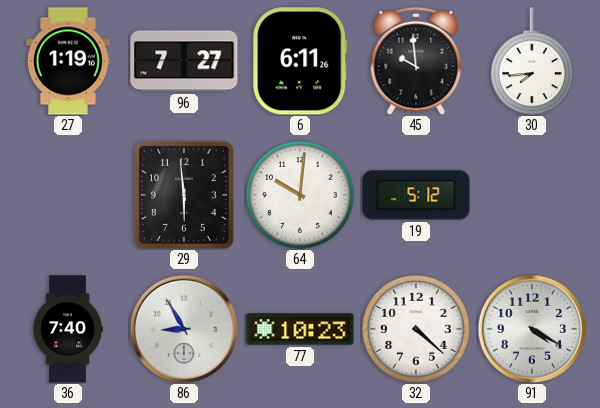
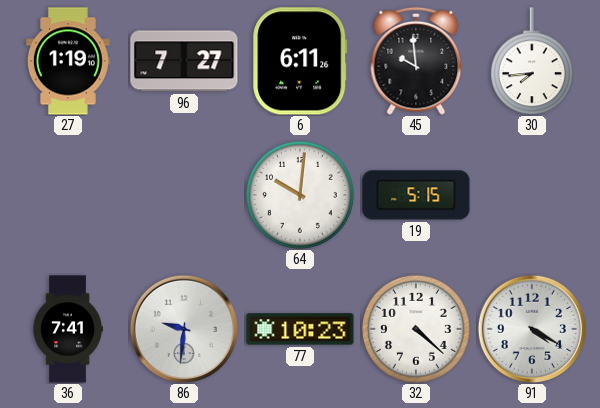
29: 5:59 -> none
19: 5:12 -> 5:15
36: 7:40 -> 7:41
86: 8:55 -> 9:31
